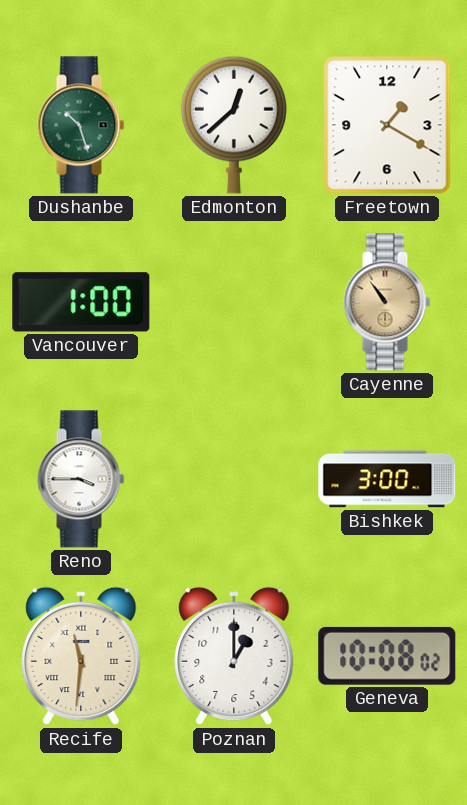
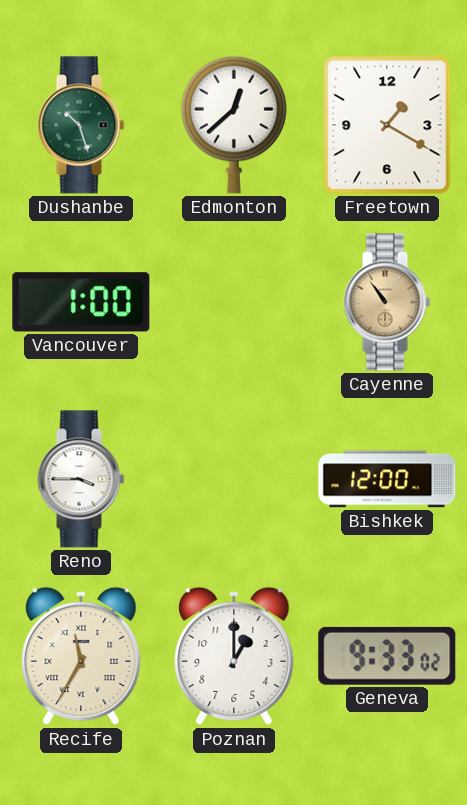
Bishkek: 3:00 -> 12:00
Recife: 11:31 -> 11:35
Geneva: 10:08 -> 9:33
